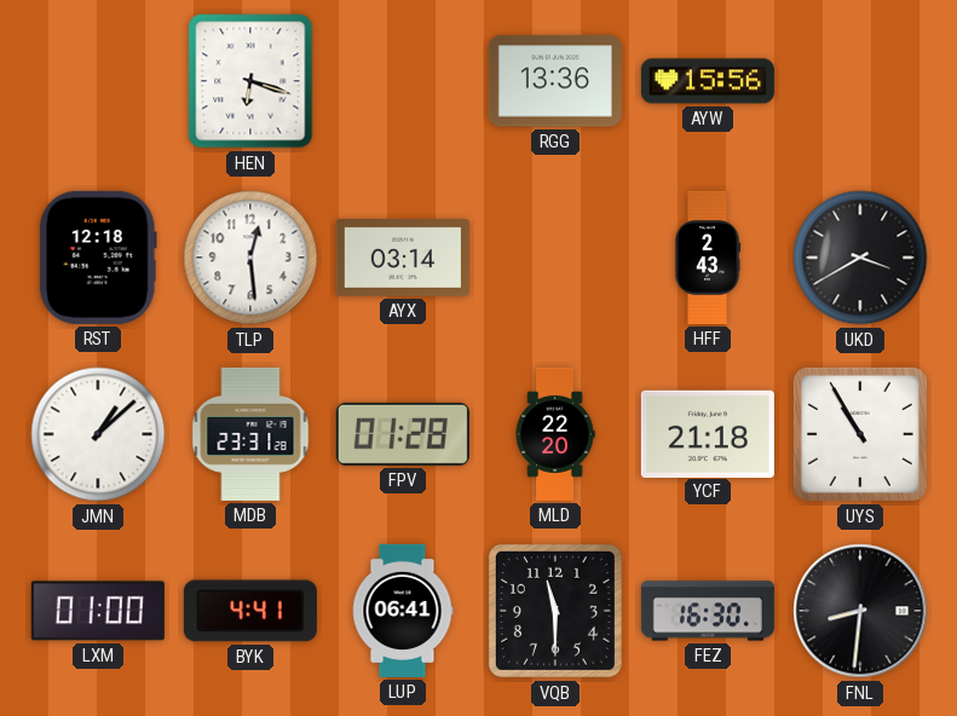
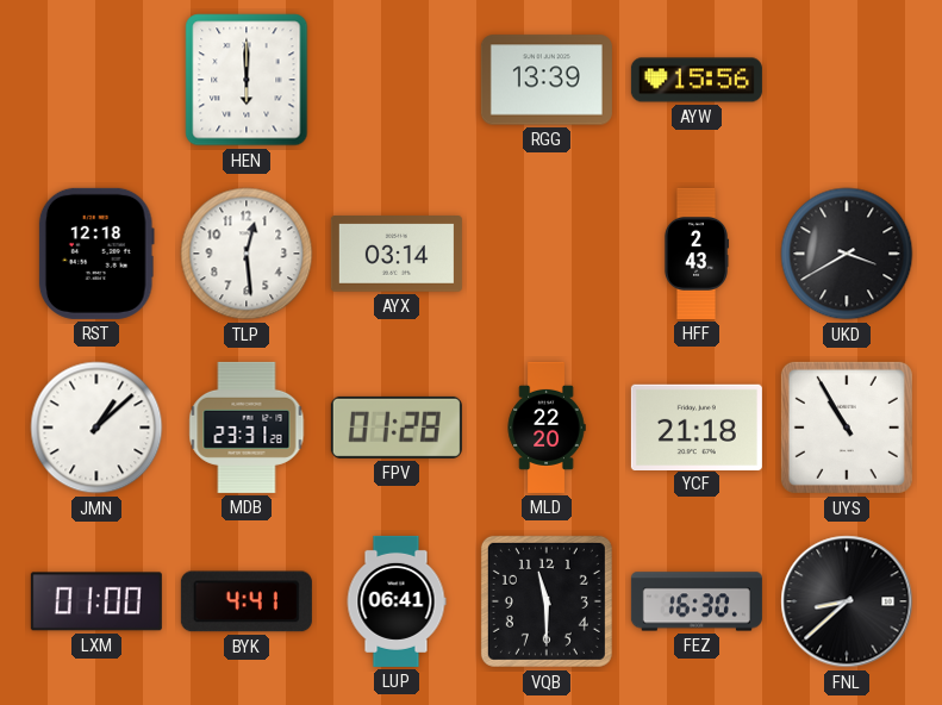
HEN: 6:18 -> 6:00
RGG: 13:36 -> 13:39
FNL: 8:31 -> 8:38
